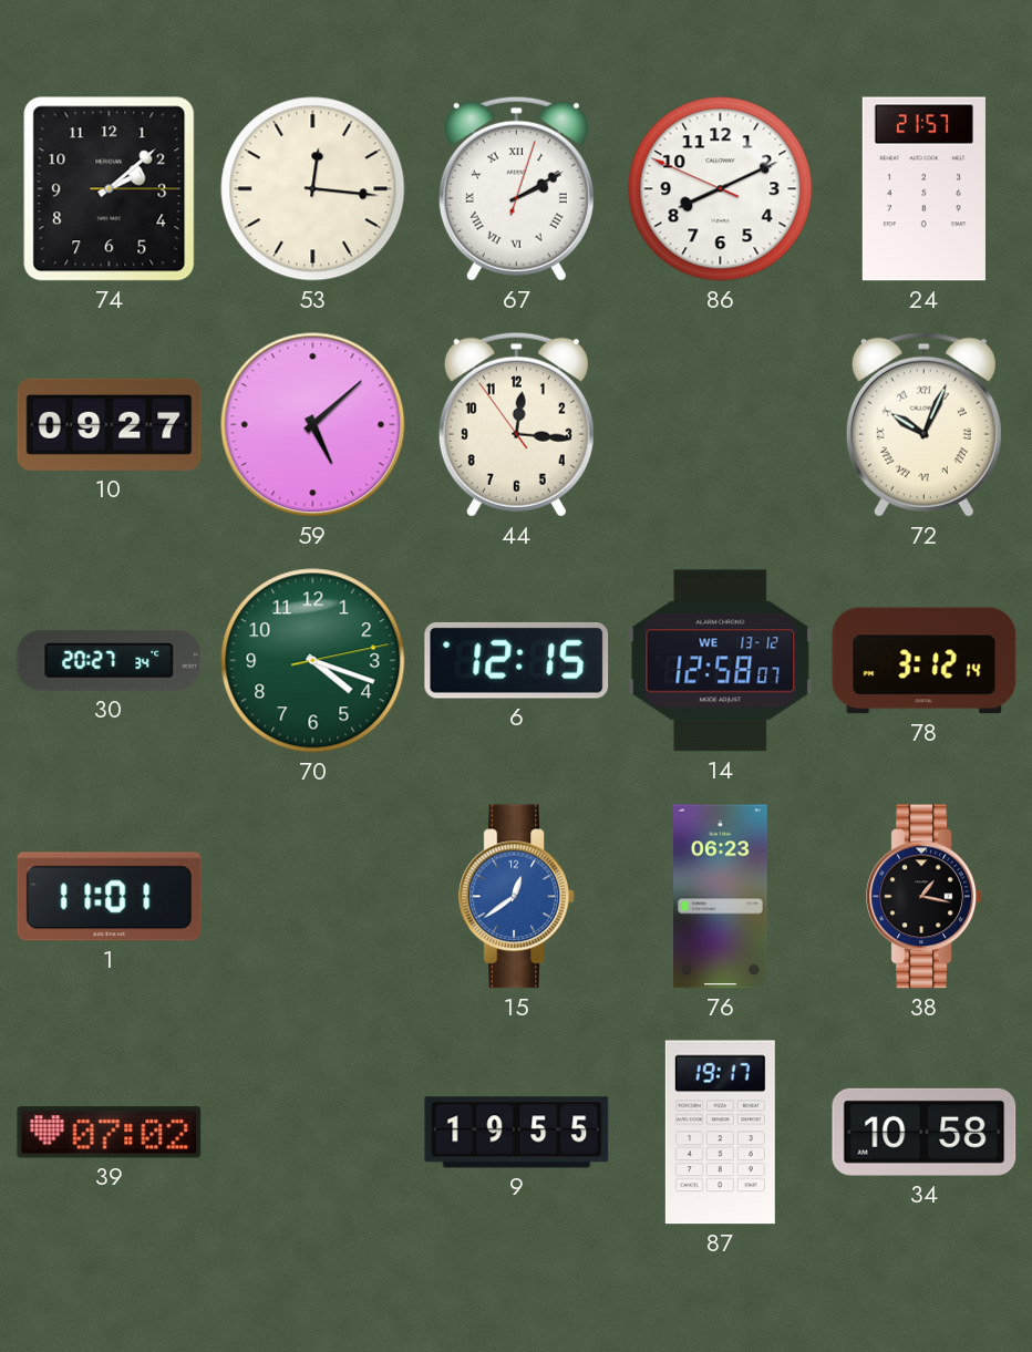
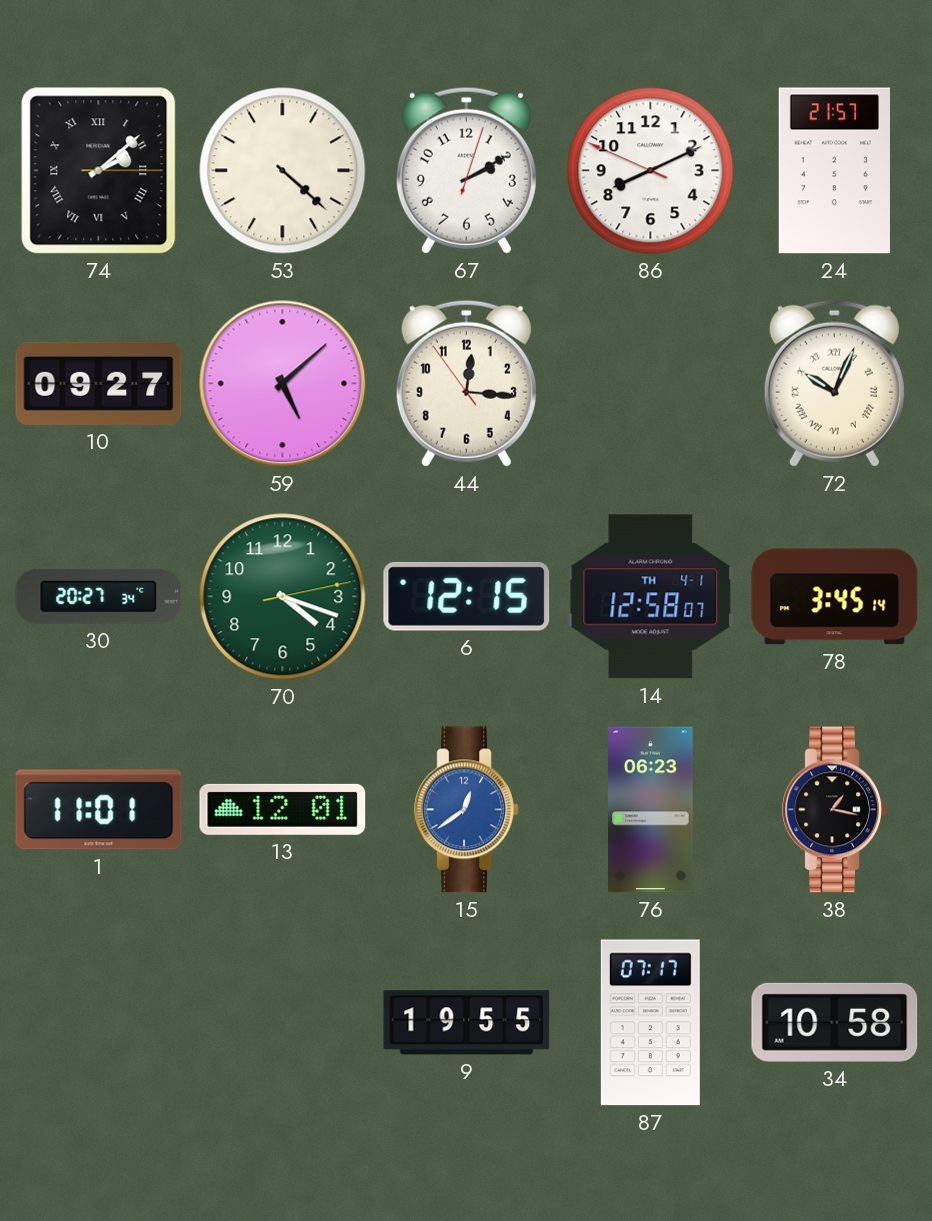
74 numerals: Arabic -> Roman
53: 12:16 -> 4:22
67 numerals: Roman -> Arabic
14 date: WE 13-12 -> TH 4-1
78: 3:12 -> 3:45
13: none -> 12:01
39: 07:02 -> none
87: 19:17 -> 07:17
